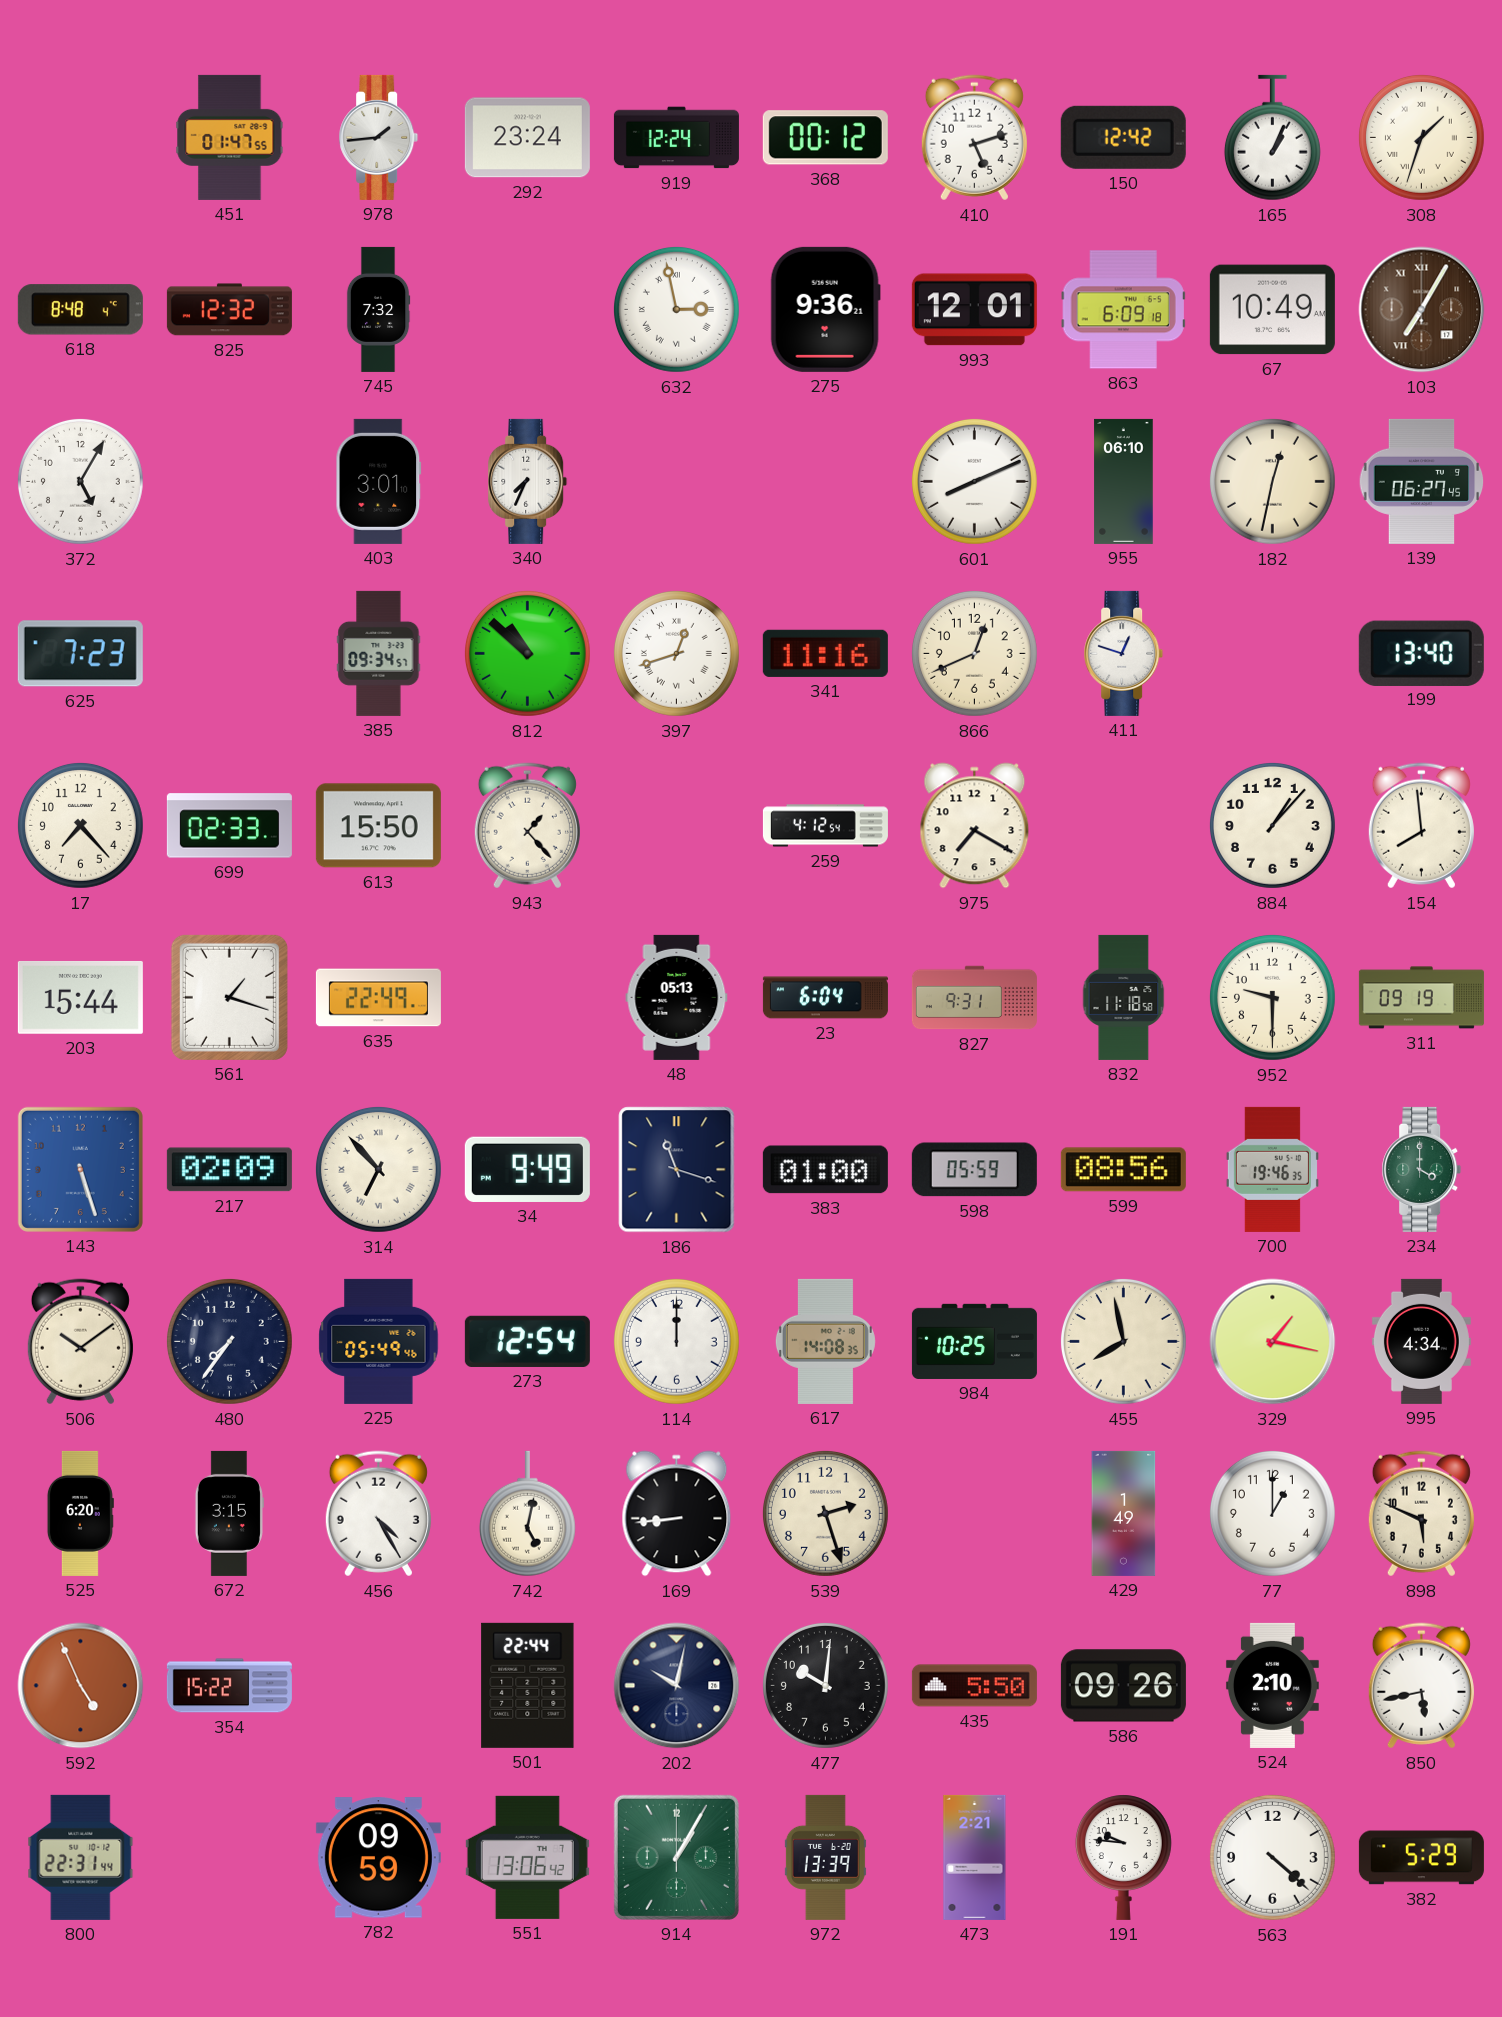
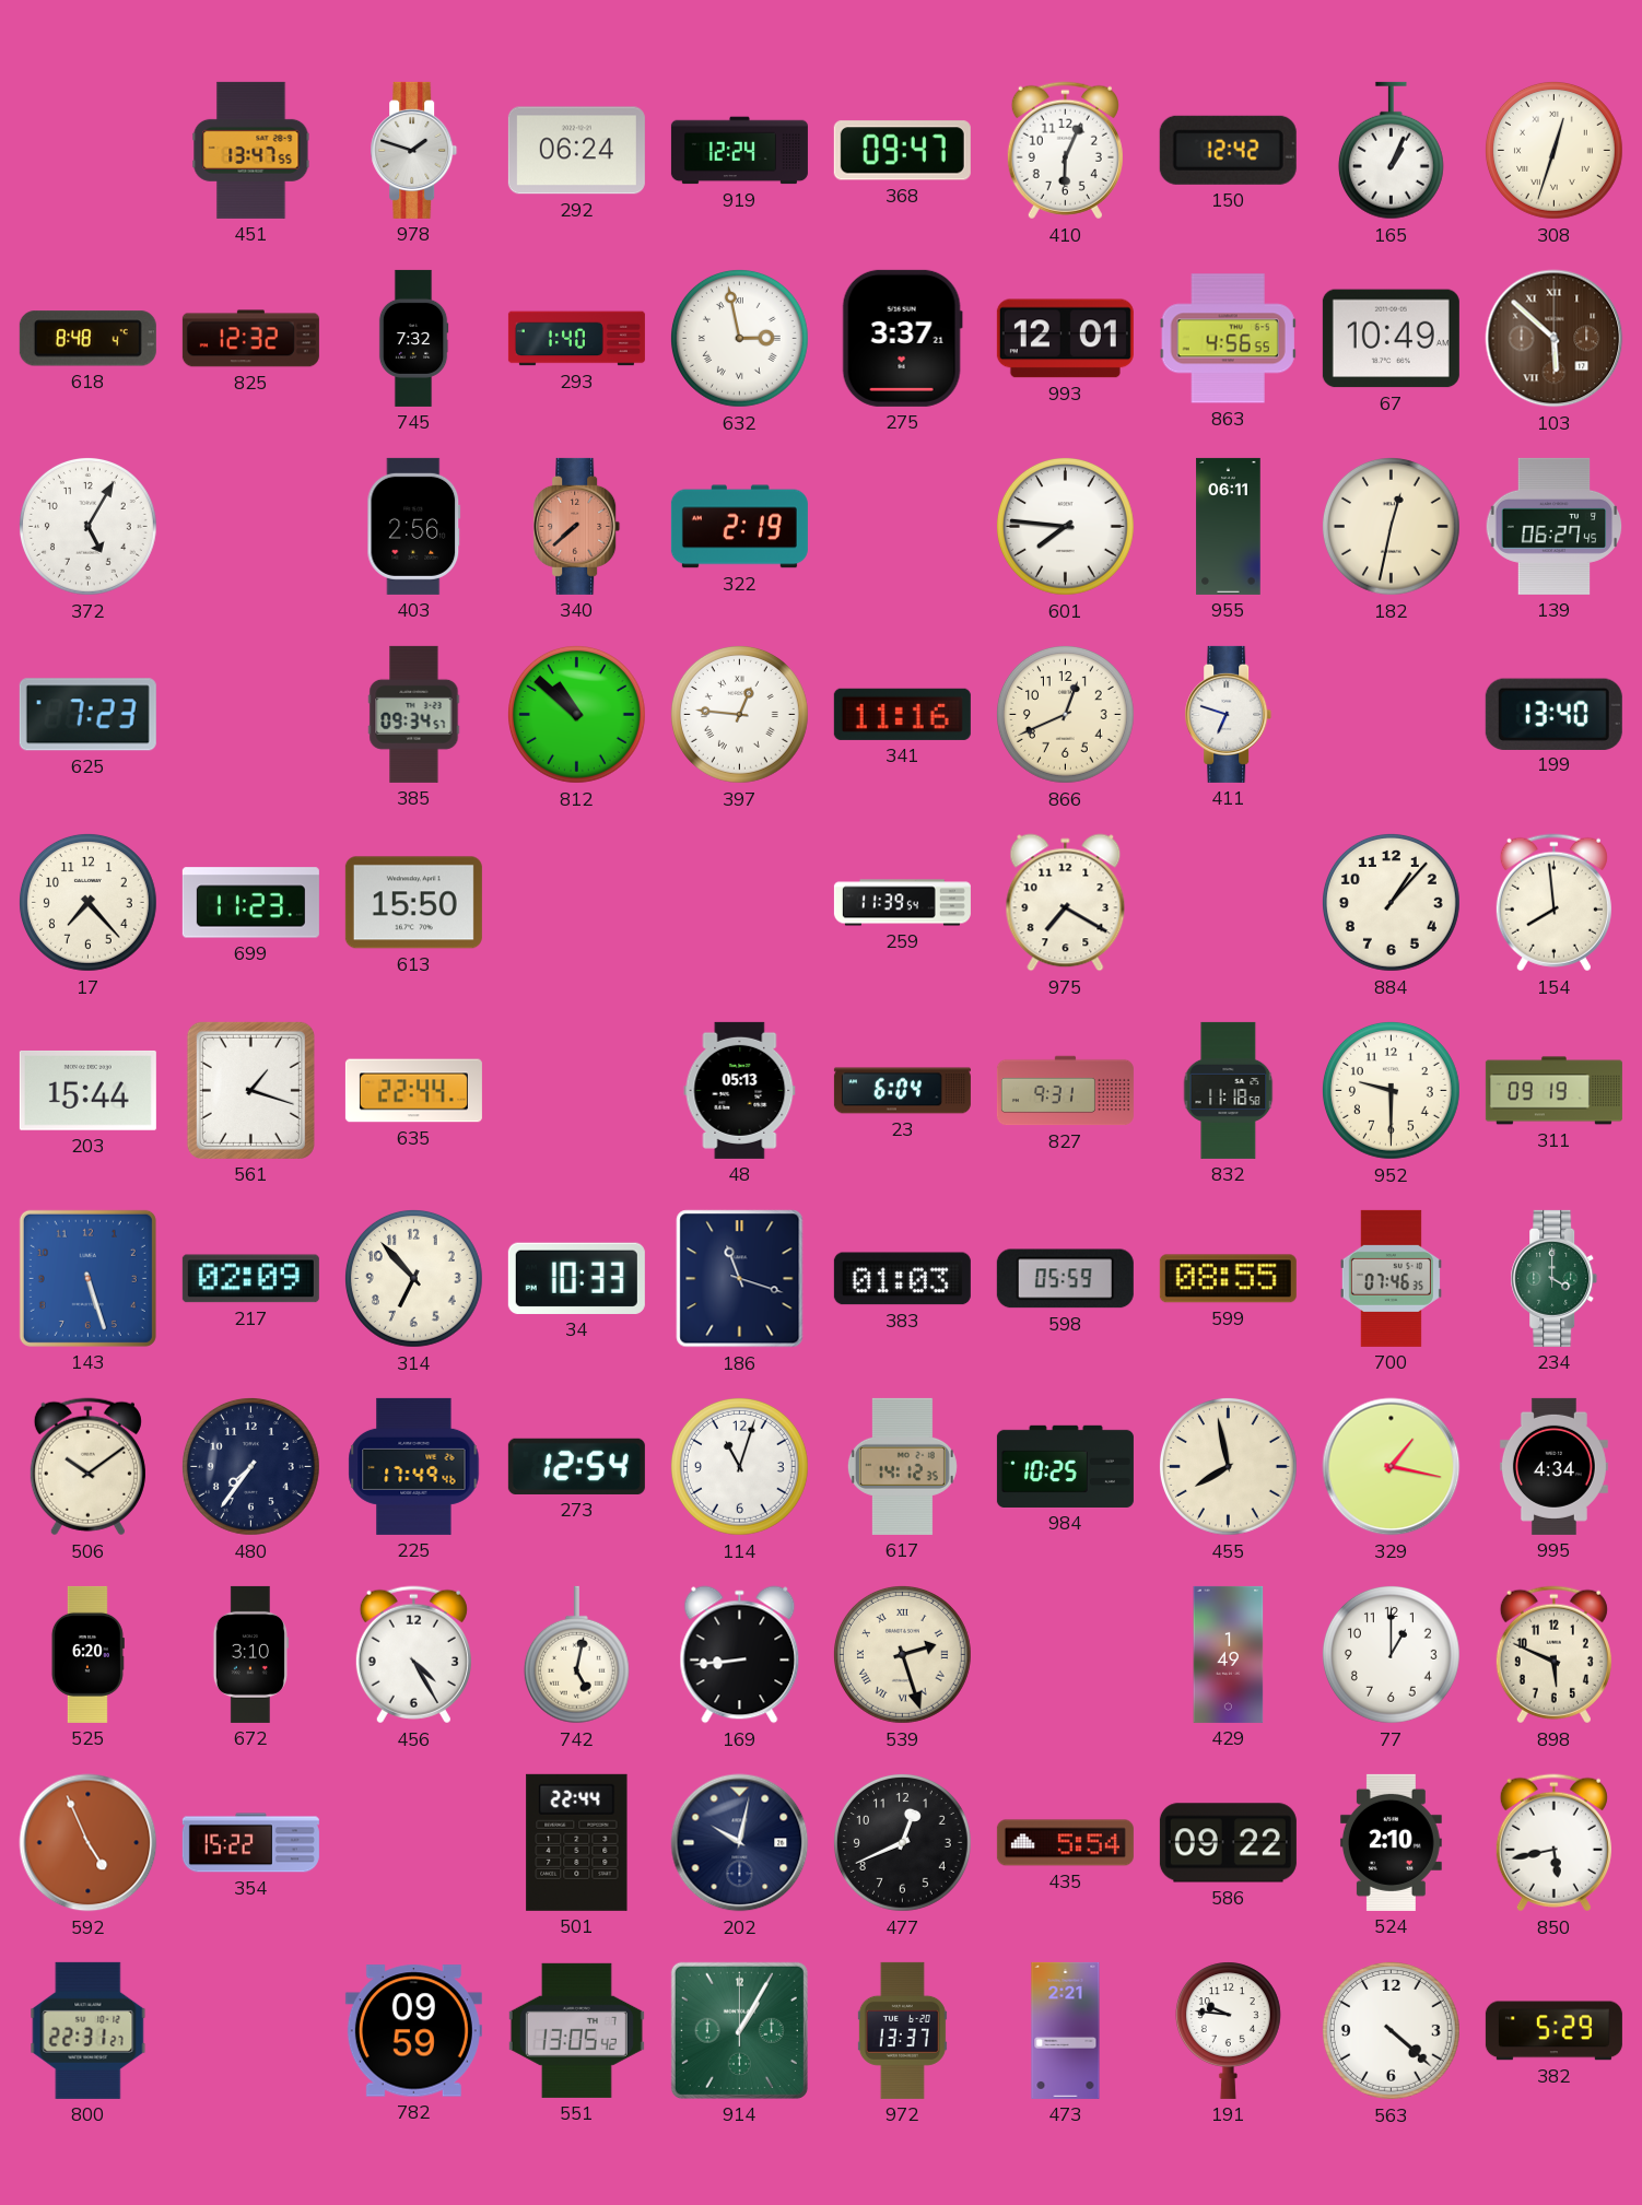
451: 01:47 -> 13:47
978: 1:44 -> 1:48
292: 23:24 -> 06:24
368: 00:12 -> 09:47
410: 5:12 -> 6:04
308: 1:33 -> 12:33
293: none -> 1:40
275: 9:36 -> 3:37
863: 6:09 -> 4:56
103: 7:05 -> 5:52
403: 3:01 -> 2:56
340: 7:34 -> 7:38
340 dial: white -> salmon
322: none -> 2:19
601: 8:11 -> 7:46
955: 06:10 -> 06:11
397: 12:42 -> 12:46
411: 12:48 -> 6:48
699: 02:33 -> 11:23
943: 1:23 -> none
259: 4:12 -> 11:39
635: 22:49 -> 22:44
314 numerals: Roman -> Arabic
34: 9:49 -> 10:33
383: 01:00 -> 01:03
599: 08:56 -> 08:55
700: 19:46 -> 07:46
225: 05:49 -> 17:49
114: 12:00 -> 11:03
617: 14:08 -> 14:12
672: 3:15 -> 3:10
539 numerals: Arabic -> Roman
477: 10:01 -> 12:41
435: 5:50 -> 5:54
586: 09:26 -> 09:22
800: 22:31:44 -> 22:31:27
551: 13:06 -> 13:05
972: 13:39 -> 13:37
